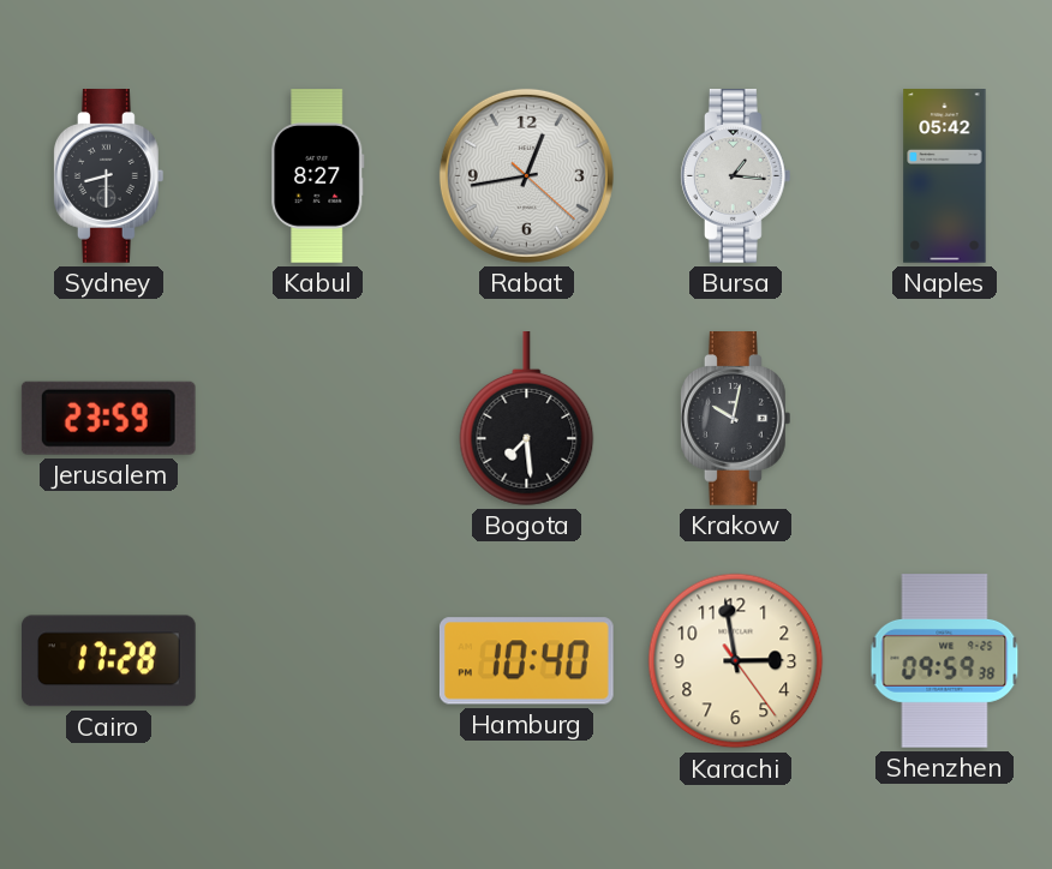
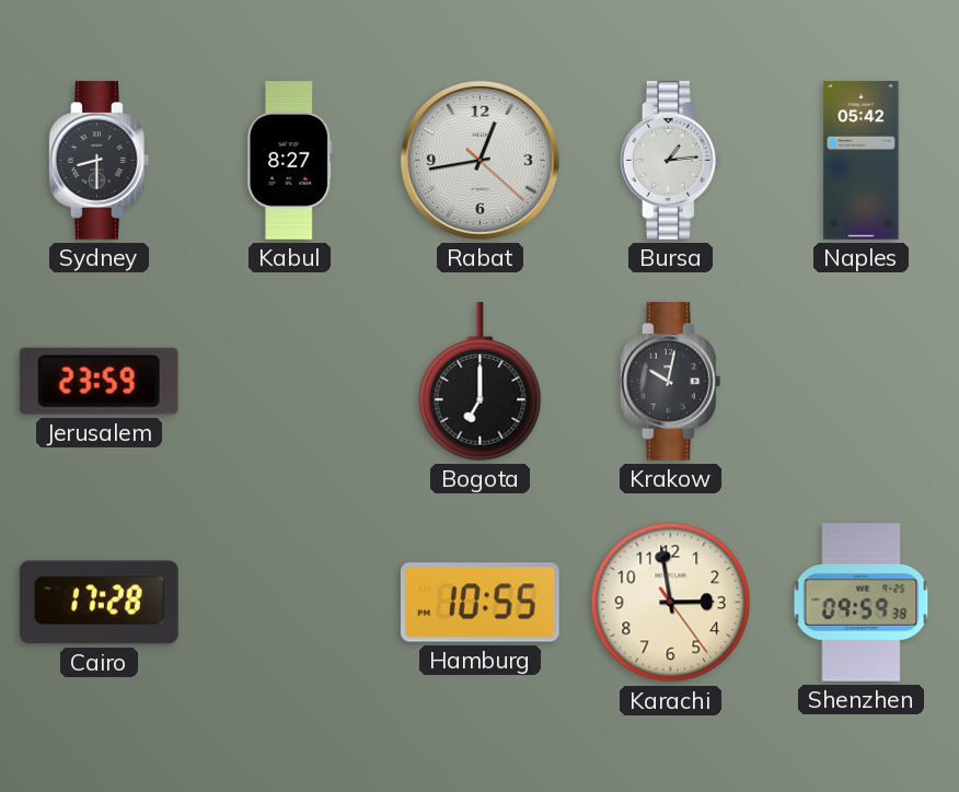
Bursa: 1:16 -> 1:14
Bogota: 7:29 -> 7:00
Hamburg: 10:40 -> 10:55
